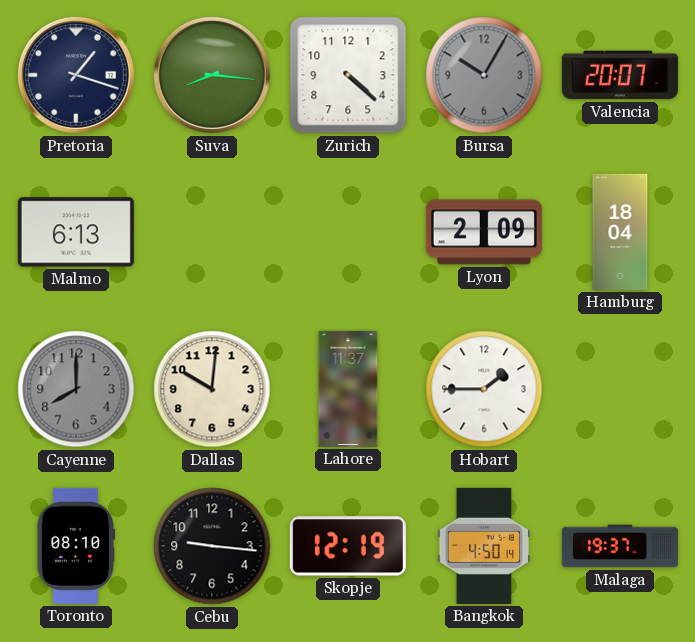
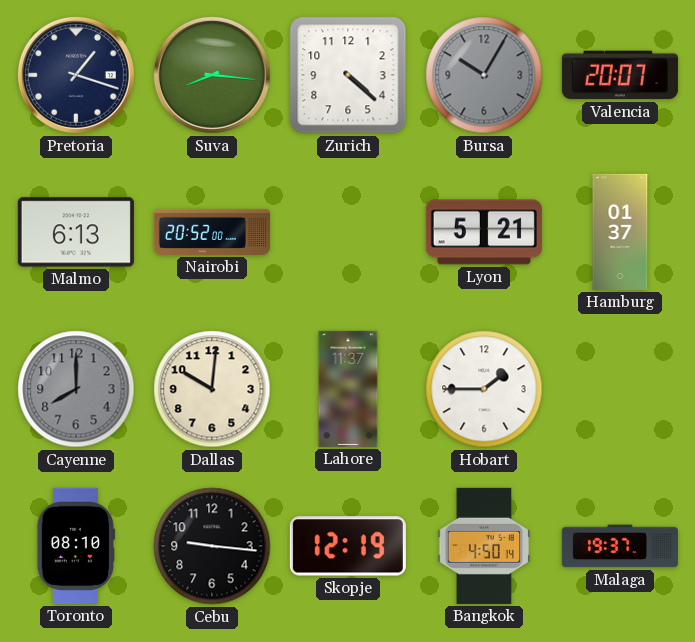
Nairobi: none -> 20:52
Lyon: 2:09 -> 5:21
Hamburg: 18:04 -> 01:37
